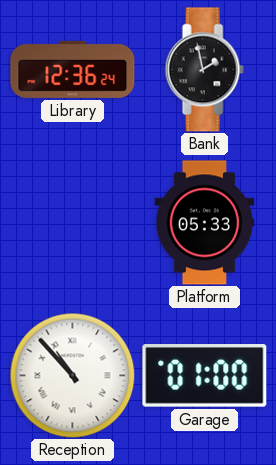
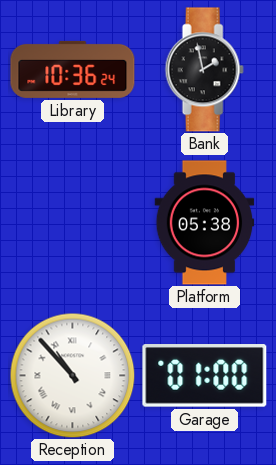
Library: 12:36 -> 10:36
Platform: 05:33 -> 05:38
